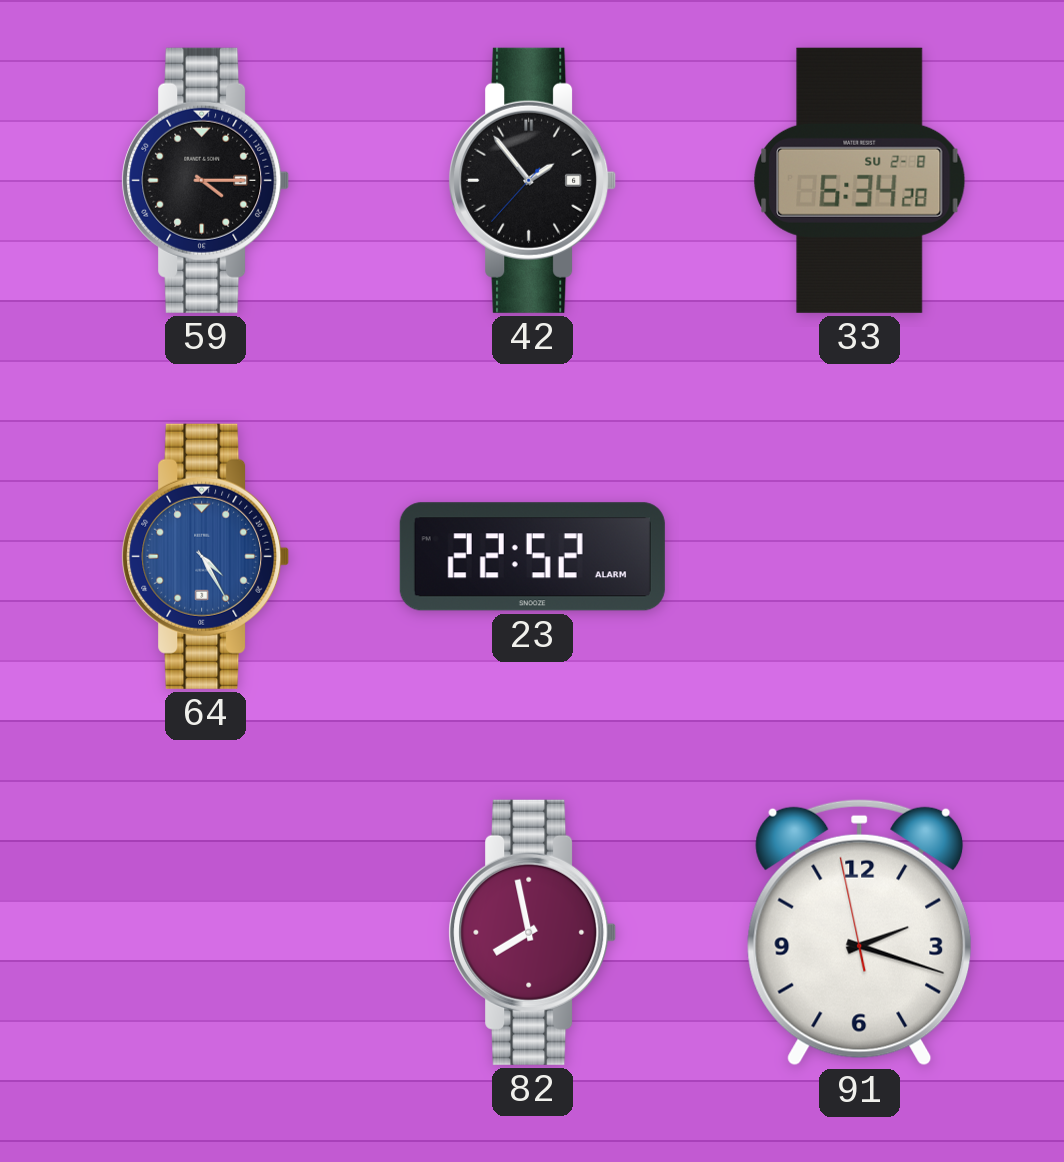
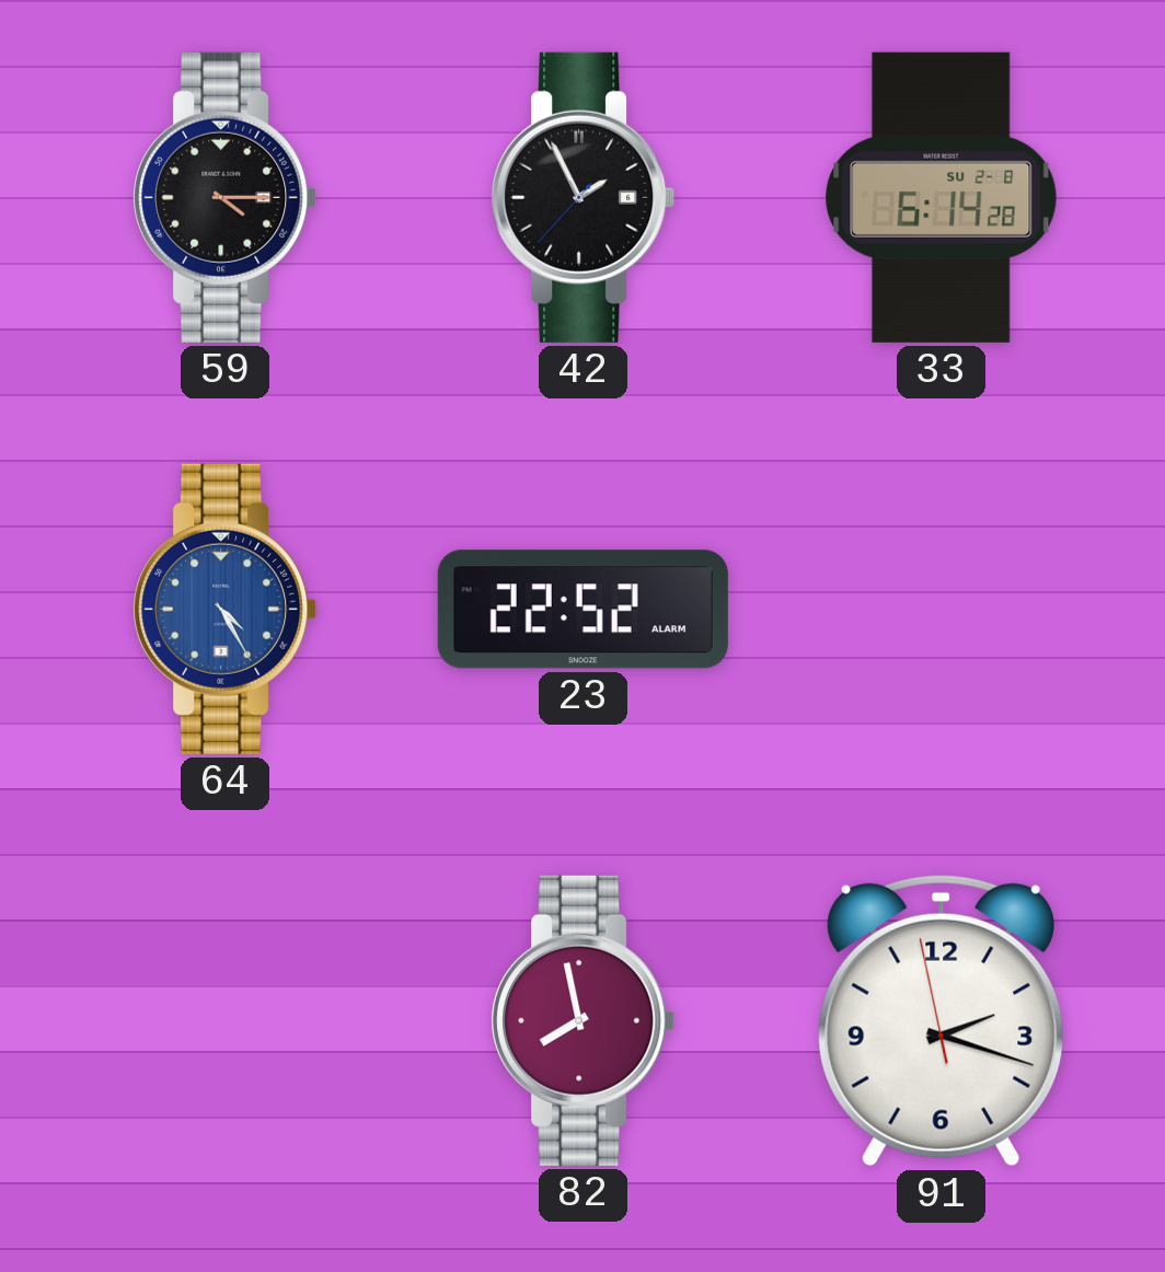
42: 1:53 -> 1:55
33: 6:34 -> 6:14
